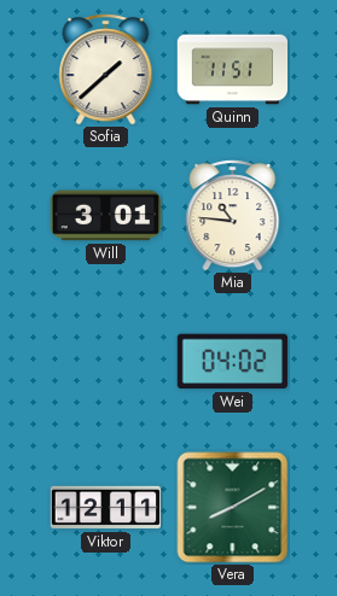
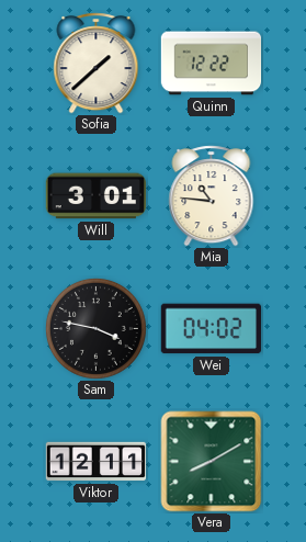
Quinn: 11:51 -> 12:22
Sam: none -> 3:47
